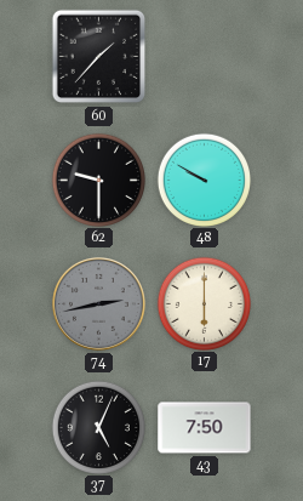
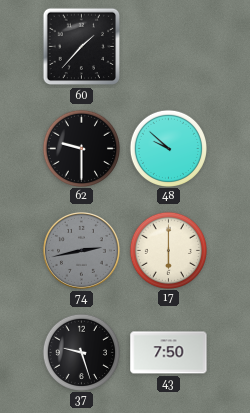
48: 9:50 -> 9:52
37: 5:04 -> 9:27
